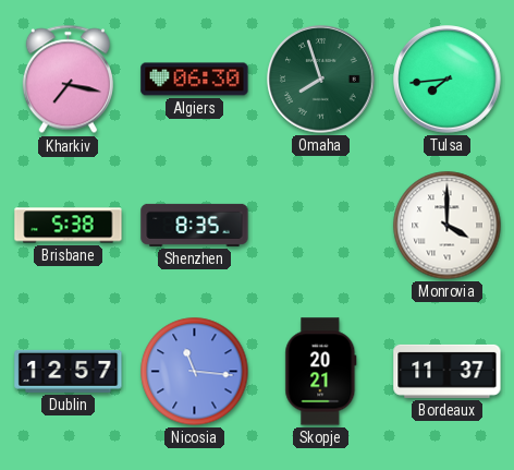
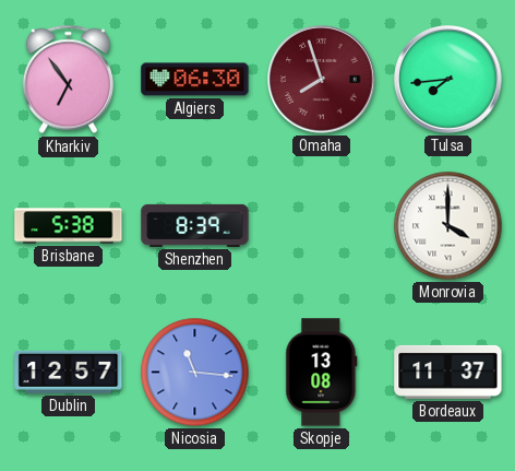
Kharkiv: 7:17 -> 6:54
Omaha dial: green -> burgundy
Shenzhen: 8:35 -> 8:39
Skopje: 20:21 -> 13:08
